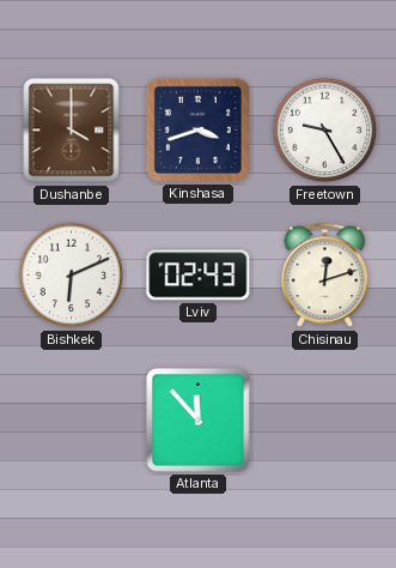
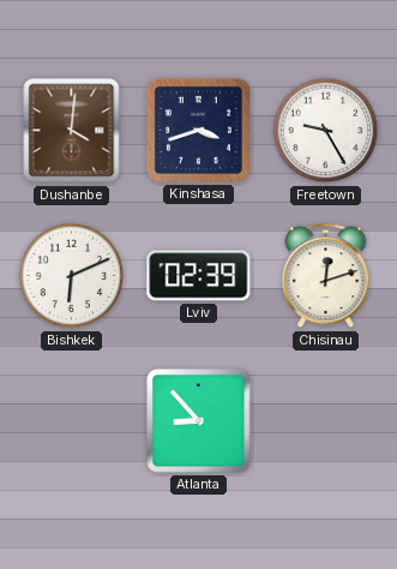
Dushanbe: 4:00 -> 4:01
Lviv: 02:43 -> 02:39
Atlanta: 11:53 -> 8:53
